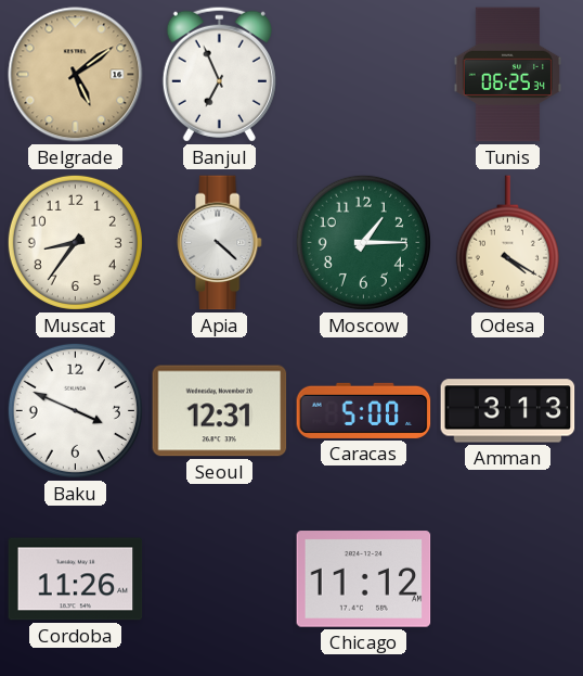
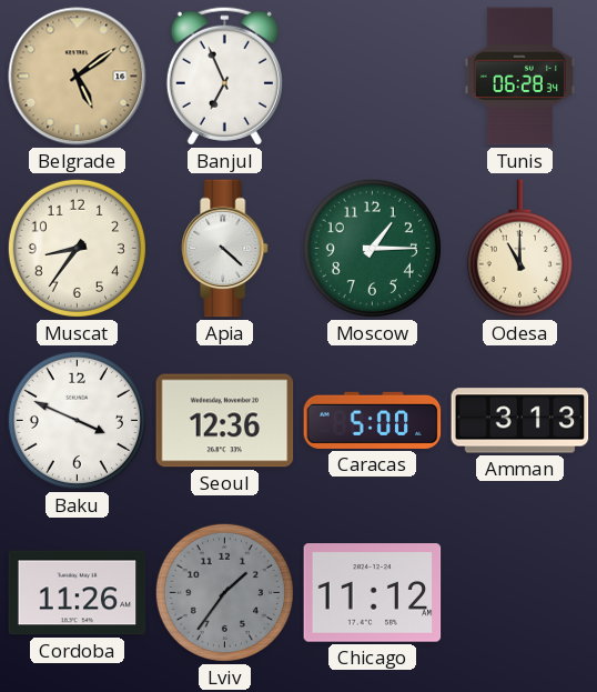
Tunis: 06:25 -> 06:28
Odesa: 4:20 -> 11:00
Seoul: 12:31 -> 12:36
Lviv: none -> 1:36
